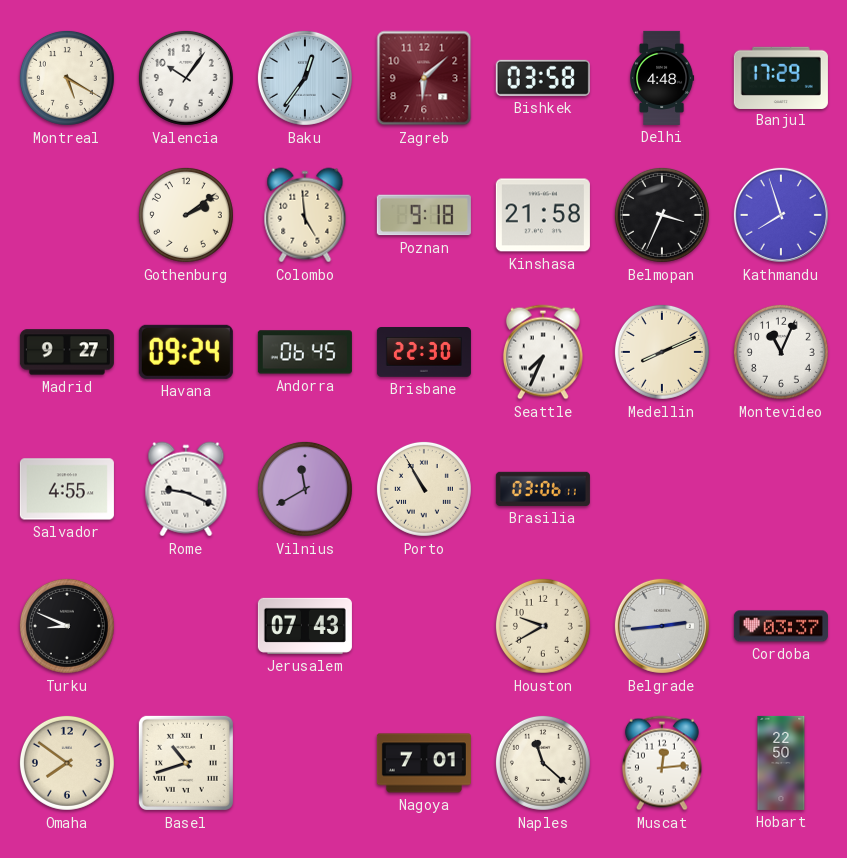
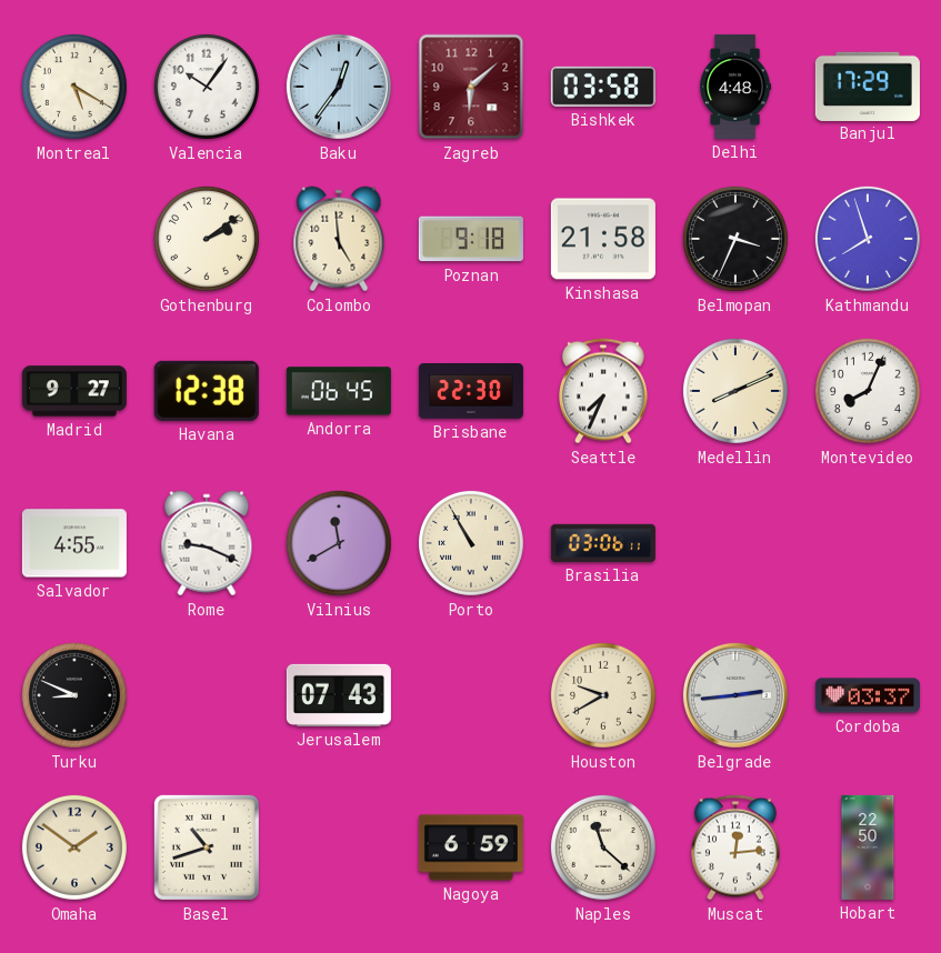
Havana: 09:24 -> 12:38
Montevideo: 11:04 -> 8:04
Omaha: 7:51 -> 1:51
Nagoya: 7:01 -> 6:59
